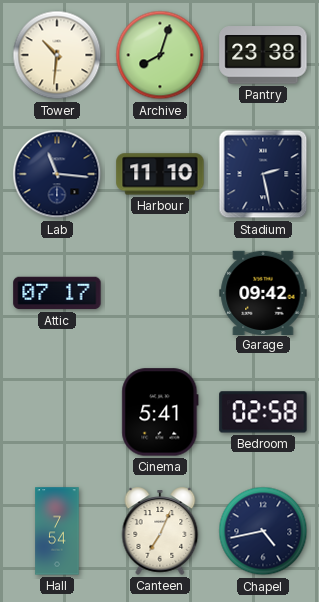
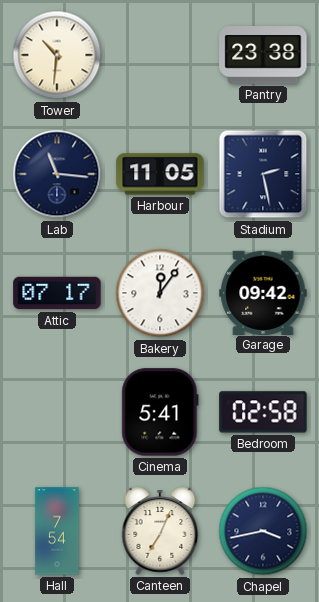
Archive: 8:03 -> none
Harbour: 11:10 -> 11:05
Bakery: none -> 12:06
Chapel: 4:43 -> 3:43
